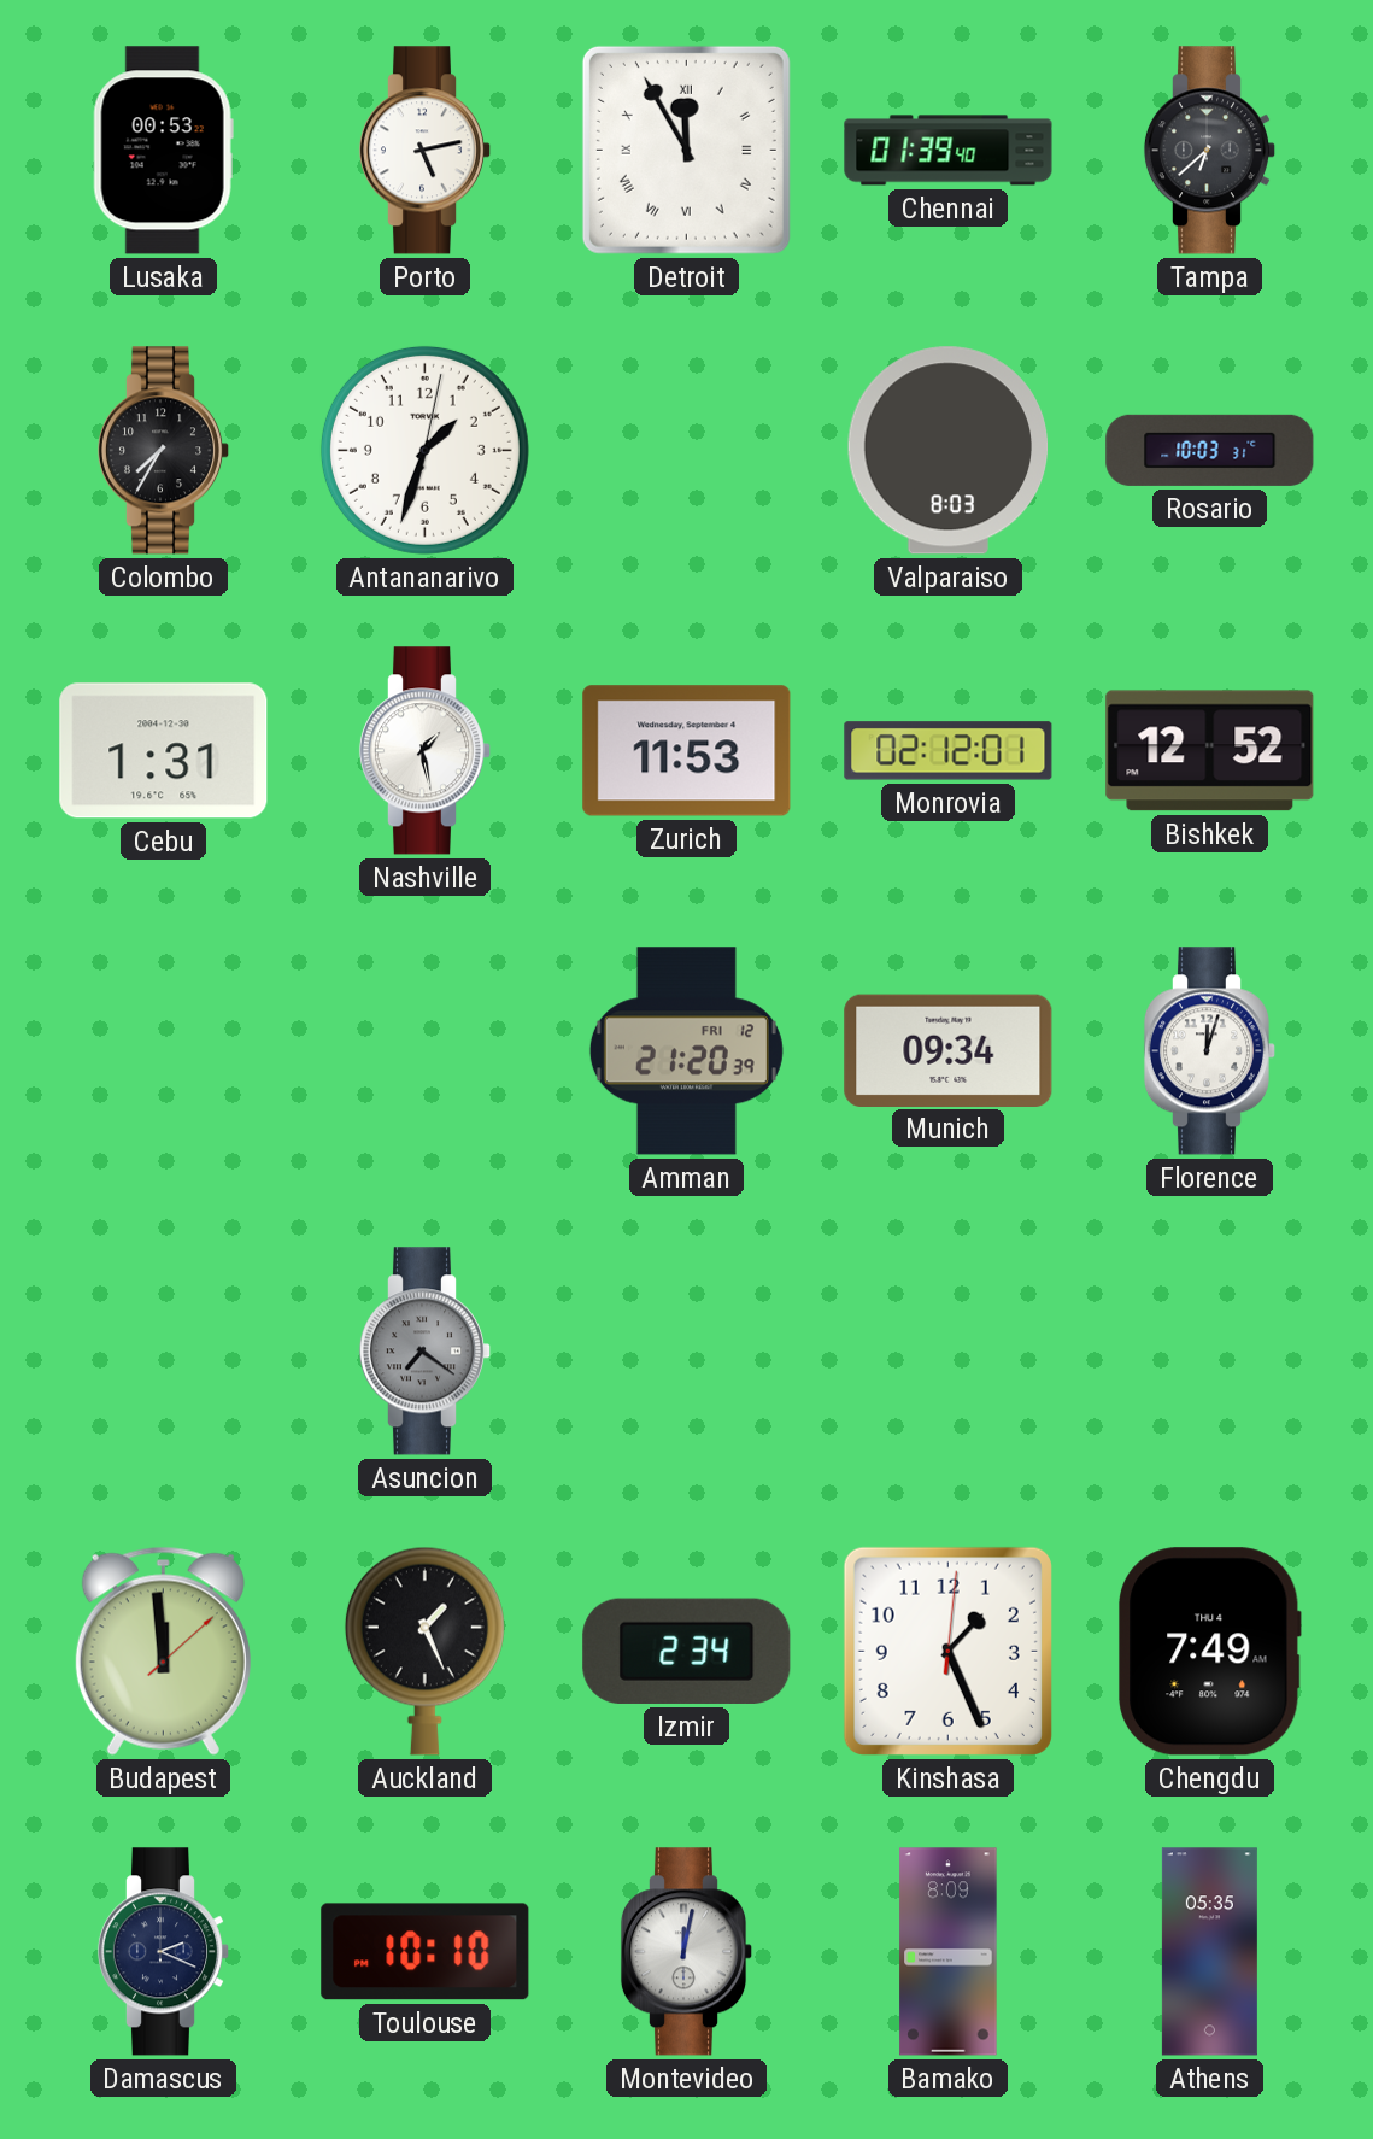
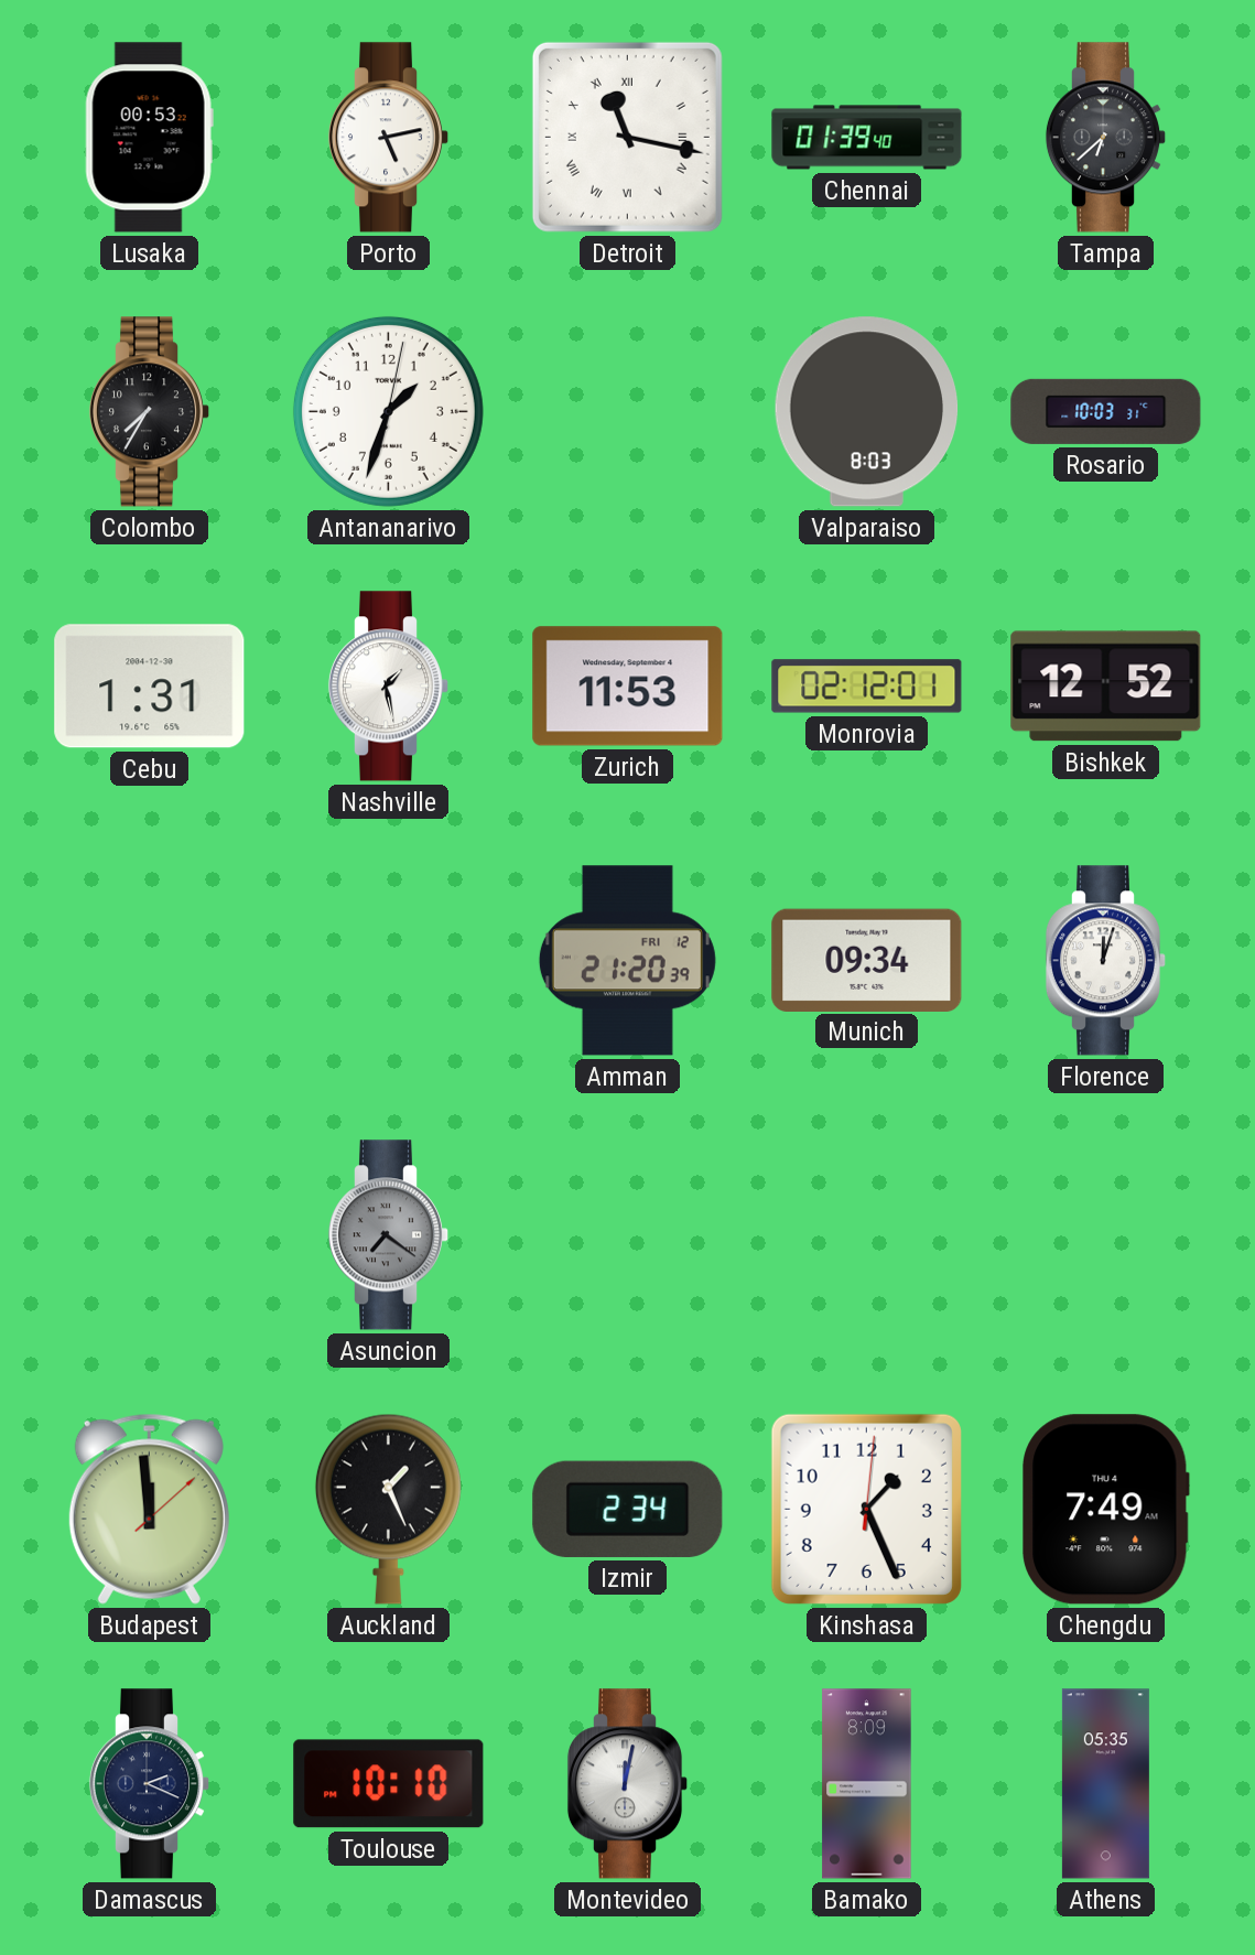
Detroit: 11:55 -> 11:17
